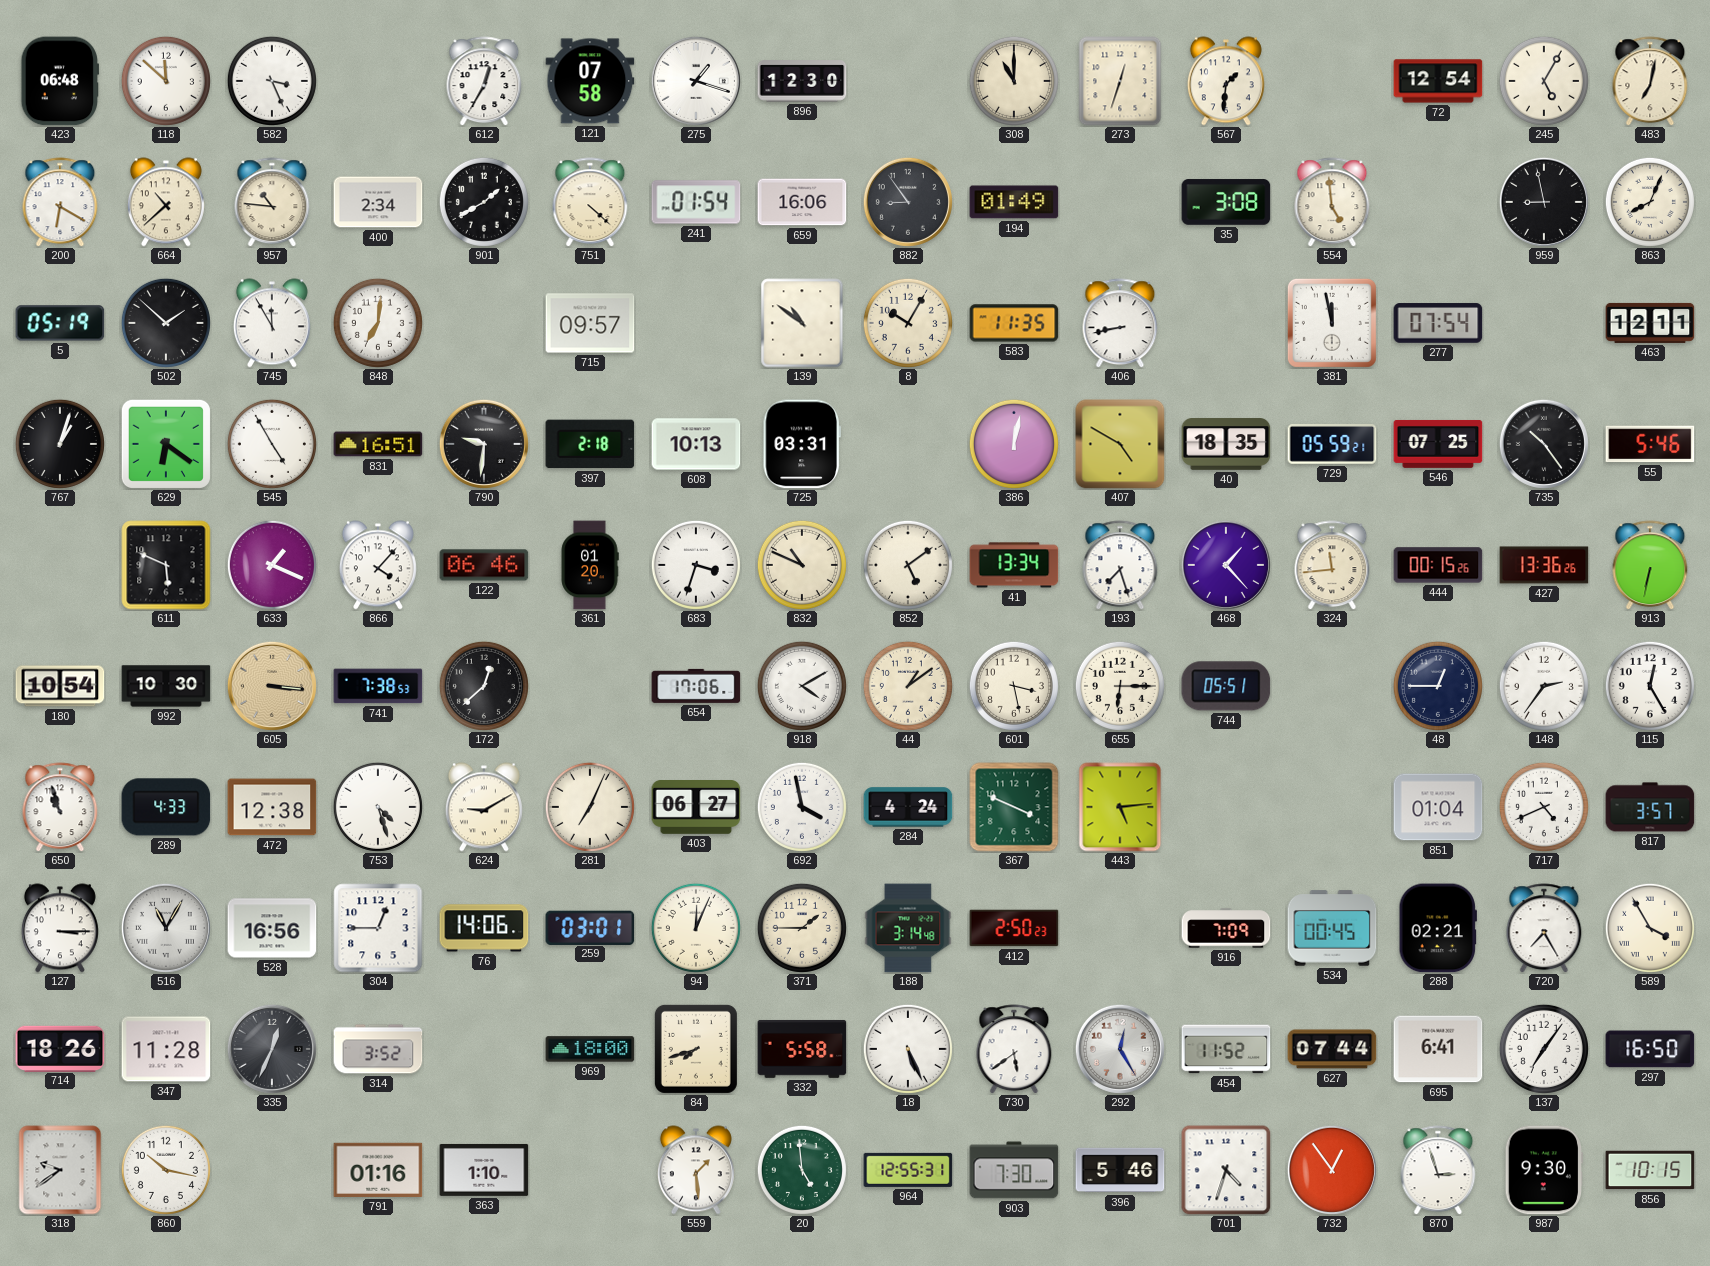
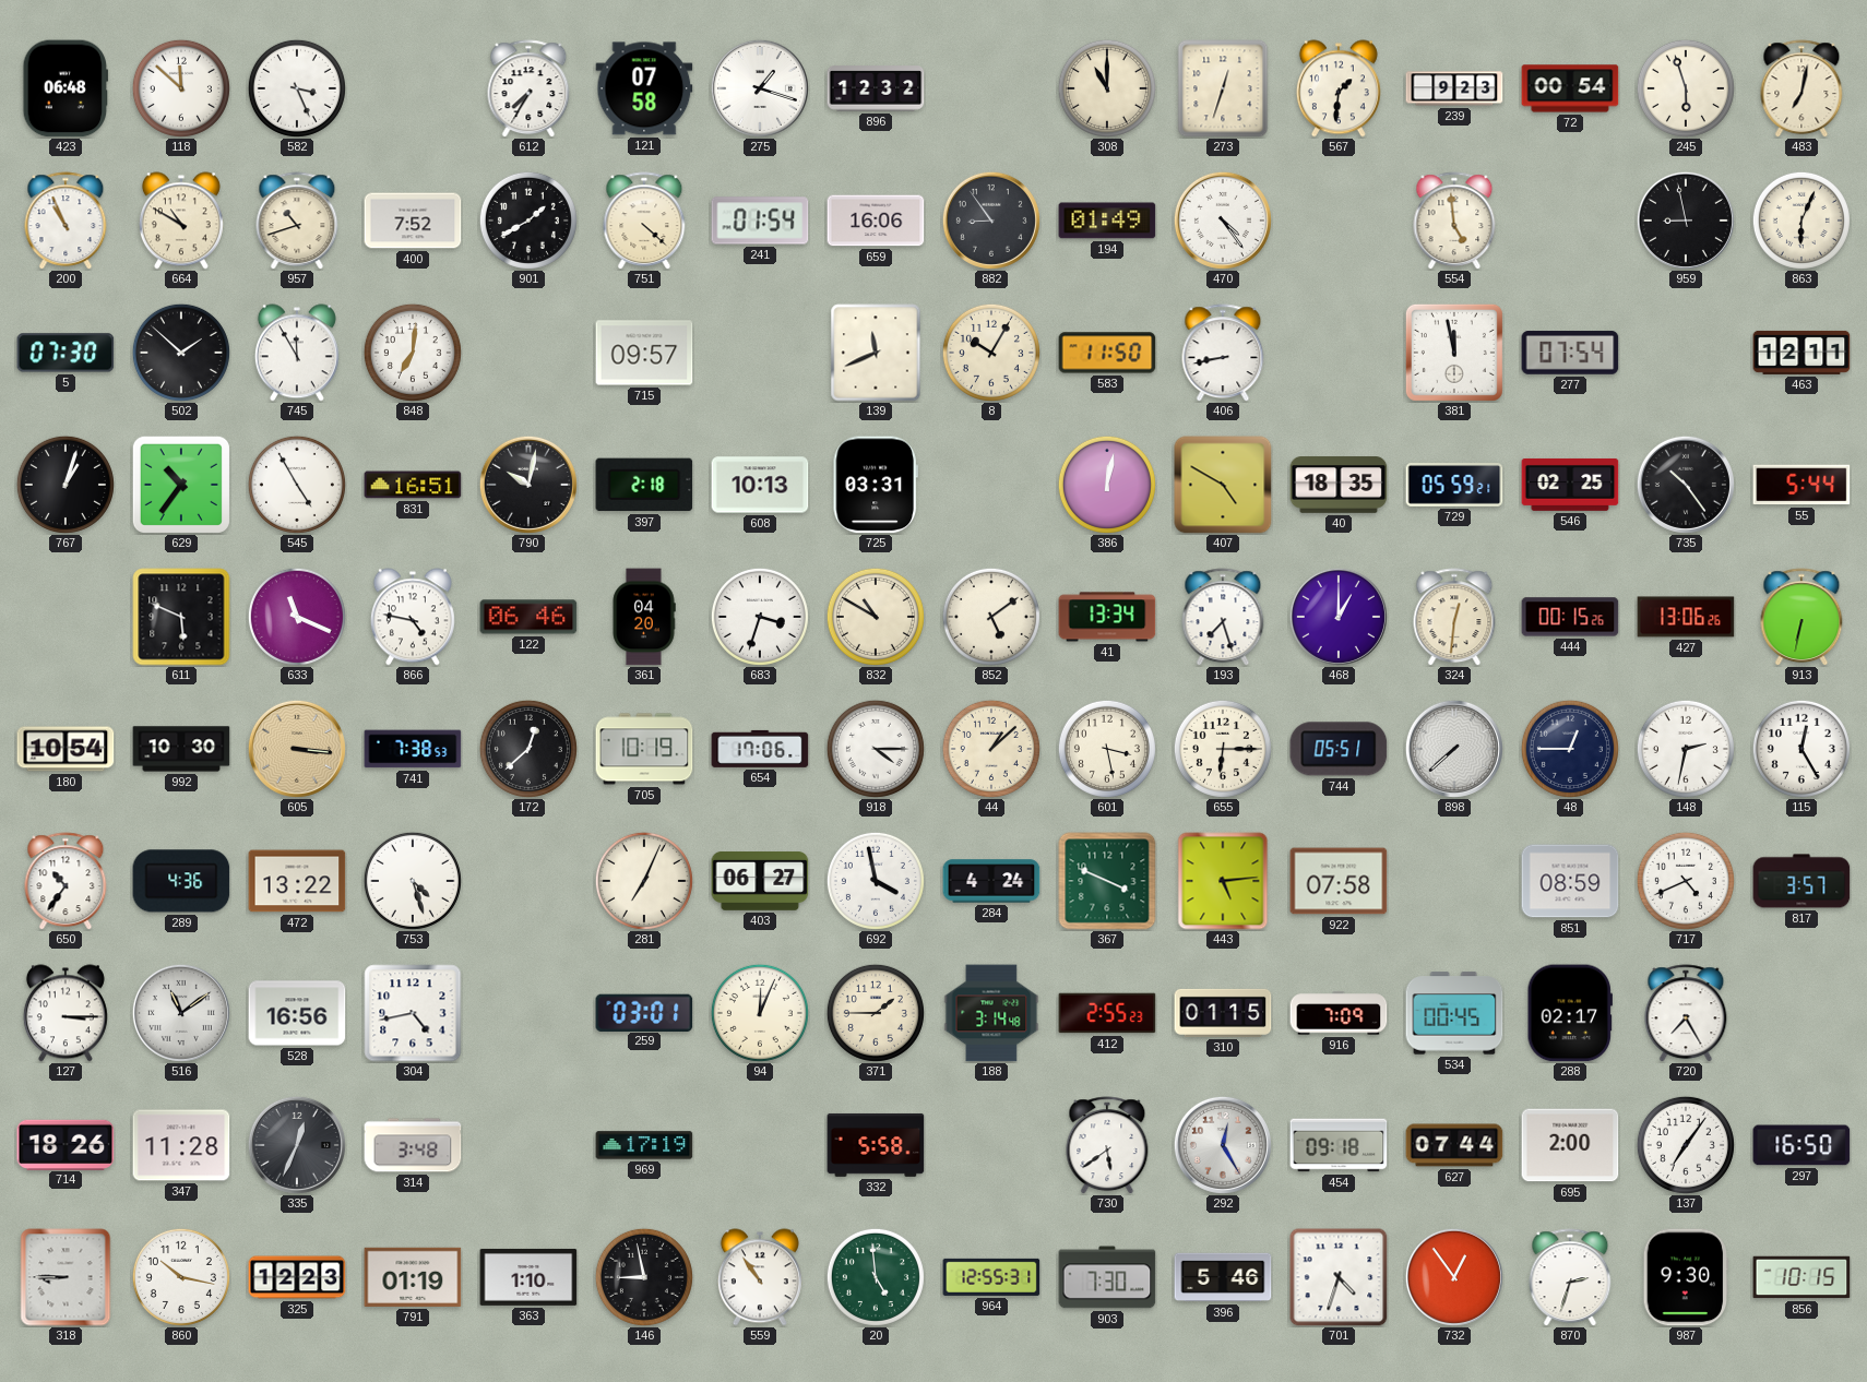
612: 12:35 -> 7:35
896: 12:30 -> 12:32
239: none -> 9:23
72: 12:54 -> 00:54
245: 5:05 -> 5:57
200: 6:20 -> 10:56
664: 10:38 -> 10:50
957: 10:46 -> 10:42
400: 2:34 -> 7:52
470: none -> 4:24
35: 3:08 -> none
863: 8:04 -> 6:04
5: 05:19 -> 07:30
139: 10:51 -> 11:41
583: 11:35 -> 11:50
629: 6:21 -> 10:36
790: 9:31 -> 10:02
546: 07:25 -> 02:25
55: 5:46 -> 5:44
633: 1:19 -> 11:19
866: 4:07 -> 4:47
361: 01:20 -> 04:20
832: 10:49 -> 10:50
468: 1:23 -> 1:00
324: 11:44 -> 12:31
427: 13:36 -> 13:06
705: none -> 10:19
918: 4:10 -> 4:15
44: 1:09 -> 1:08
898: none -> 7:38
148: 2:36 -> 2:32
650: 10:57 -> 10:36
289: 4:33 -> 4:36
472: 12:38 -> 13:22
624: 9:10 -> none
922: none -> 07:58
851: 01:04 -> 08:59
516: 11:05 -> 11:09
304: 12:45 -> 4:43
76: 14:06 -> none
412: 2:50 -> 2:55
310: none -> 01:15
288: 02:21 -> 02:17
589: 3:55 -> none
314: 3:52 -> 3:48
969: 18:00 -> 17:19
84: 7:42 -> none
18: 5:26 -> none
454: 11:52 -> 09:18
695: 6:41 -> 2:00
318: 9:39 -> 8:45
325: none -> 12:23
791: 01:16 -> 01:19
146: none -> 8:58
559: 1:29 -> 10:54
870: 2:57 -> 2:33
